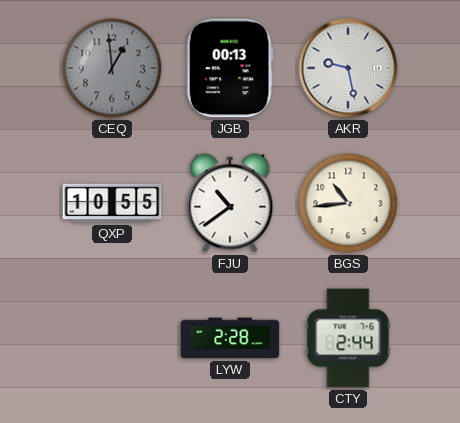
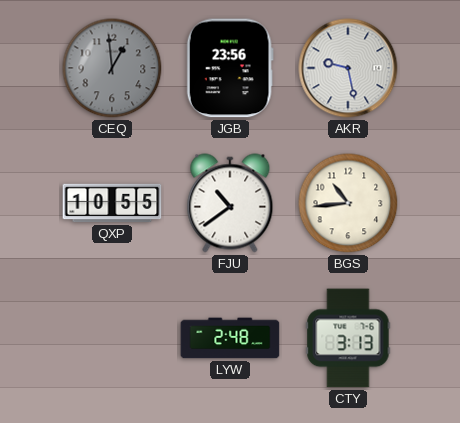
JGB: 00:13 -> 23:56
LYW: 2:28 -> 2:48
CTY: 2:44 -> 3:13
